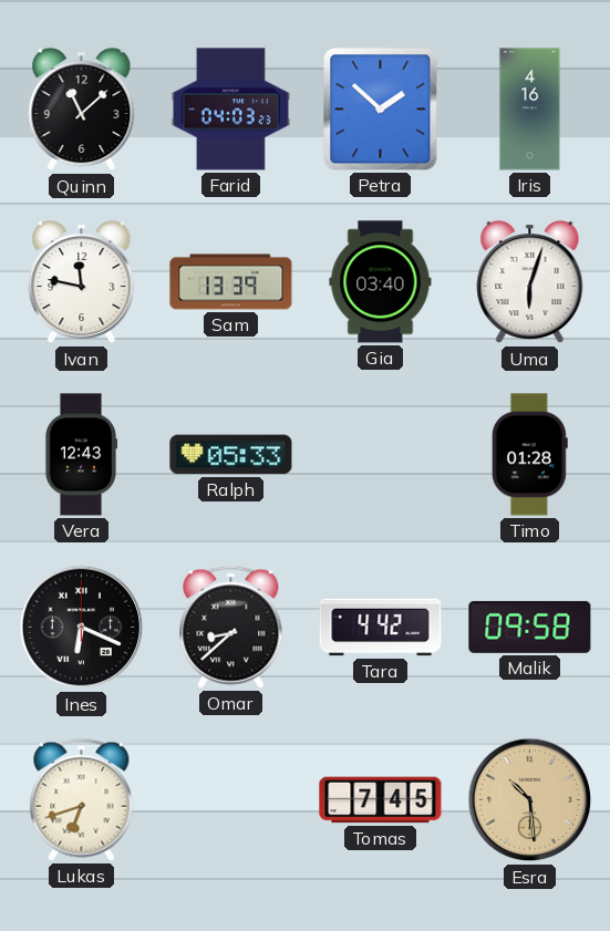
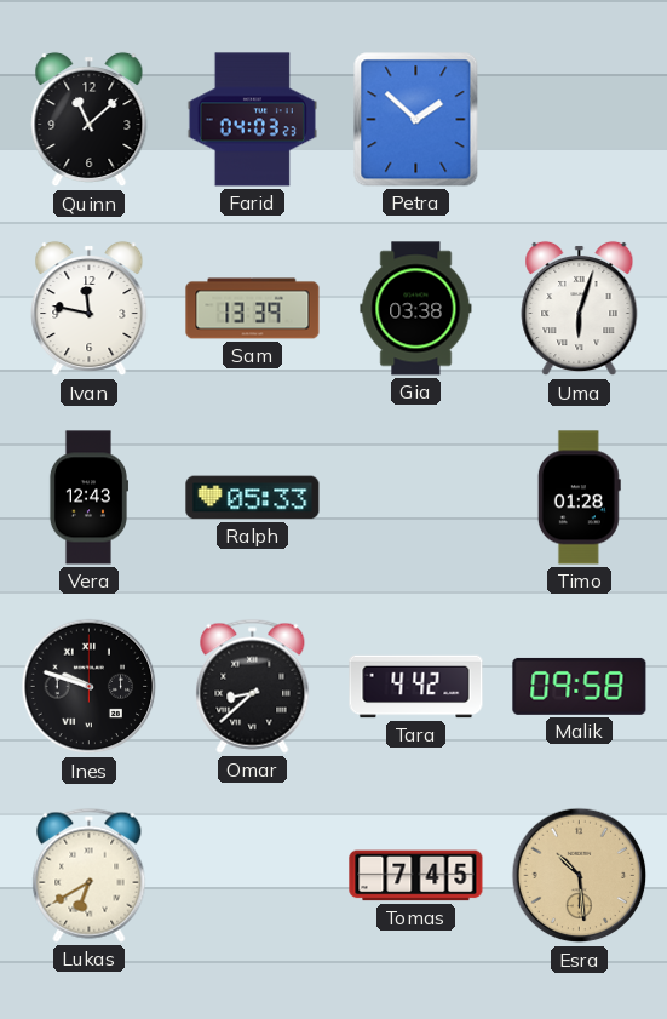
Iris: 4:16 -> none
Gia: 03:40 -> 03:38
Ines: 6:19 -> 9:48
Lukas: 6:42 -> 6:40
